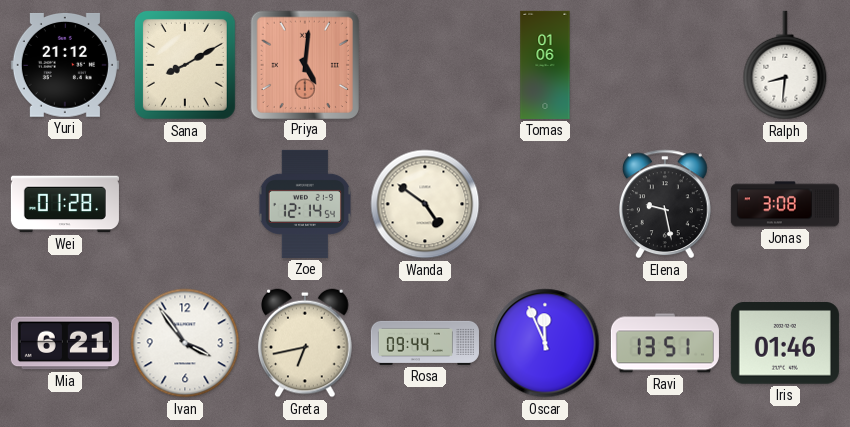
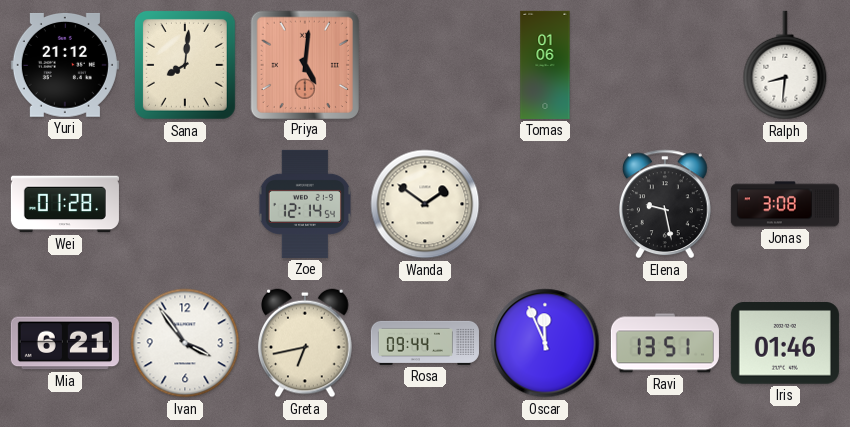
Sana: 8:10 -> 8:01
Wanda: 4:51 -> 1:51
